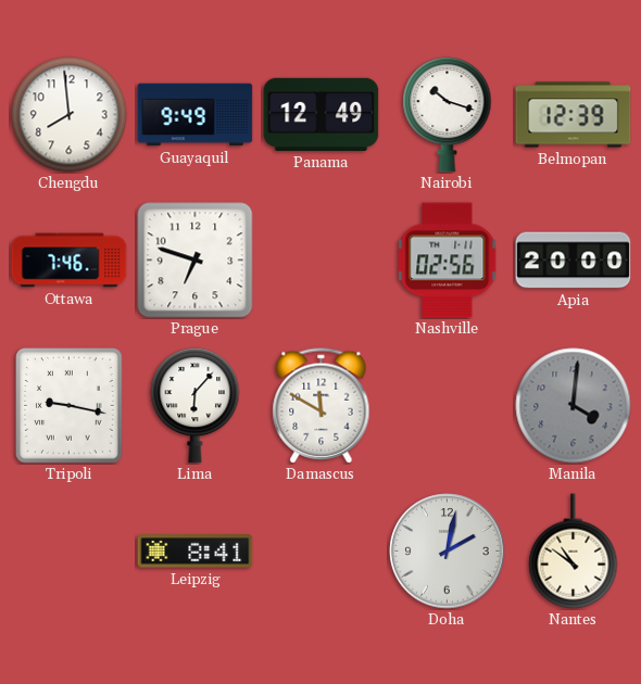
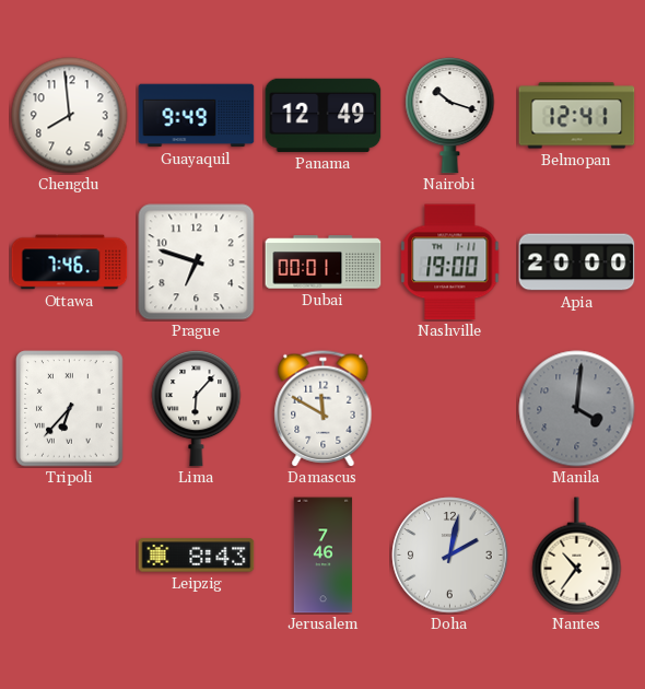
Belmopan: 12:39 -> 12:41
Dubai: none -> 00:01
Nashville: 02:56 -> 19:00
Tripoli: 9:17 -> 6:37
Leipzig: 8:41 -> 8:43
Jerusalem: none -> 7:46
Nantes: 10:51 -> 10:36
